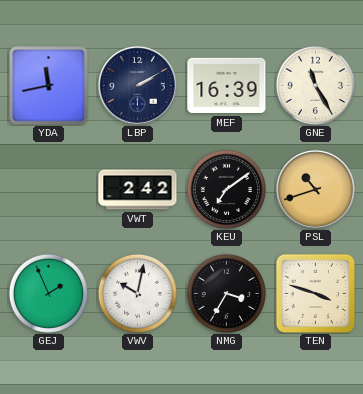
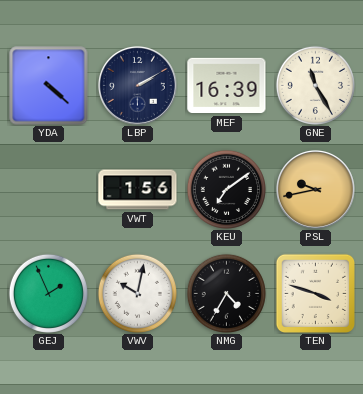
YDA: 11:43 -> 4:22
VWT: 2:42 -> 1:56
PSL: 10:42 -> 9:43
NMG: 3:35 -> 4:35
